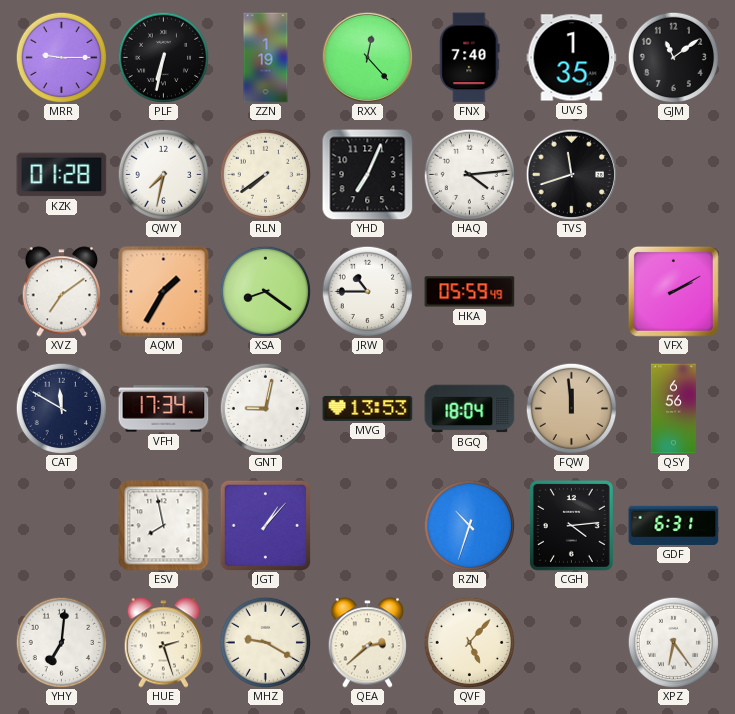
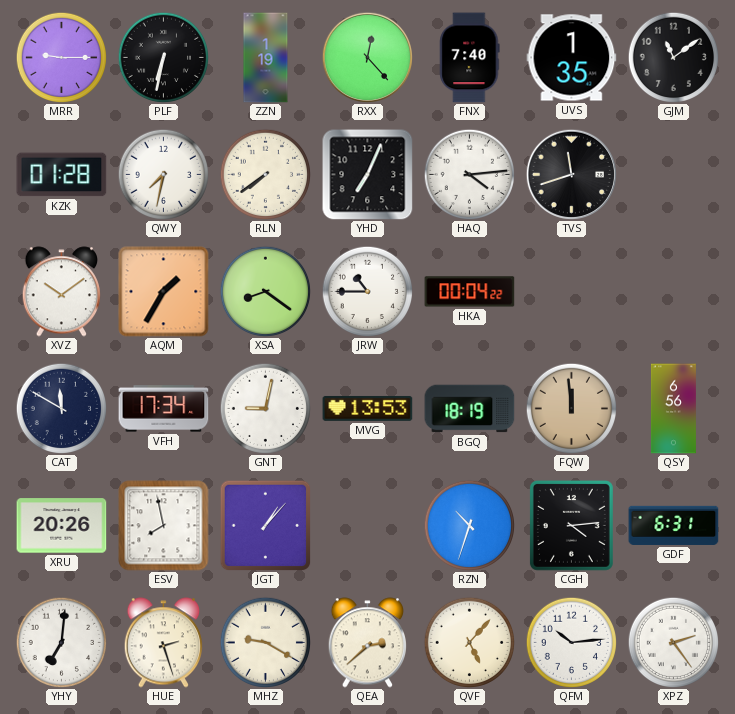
XVZ: 7:09 -> 10:09
HKA: 05:59 -> 00:04
VFX: 2:10 -> none
BGQ: 18:04 -> 18:19
XRU: none -> 20:26
QFM: none -> 10:14
XPZ: 6:24 -> 2:24
